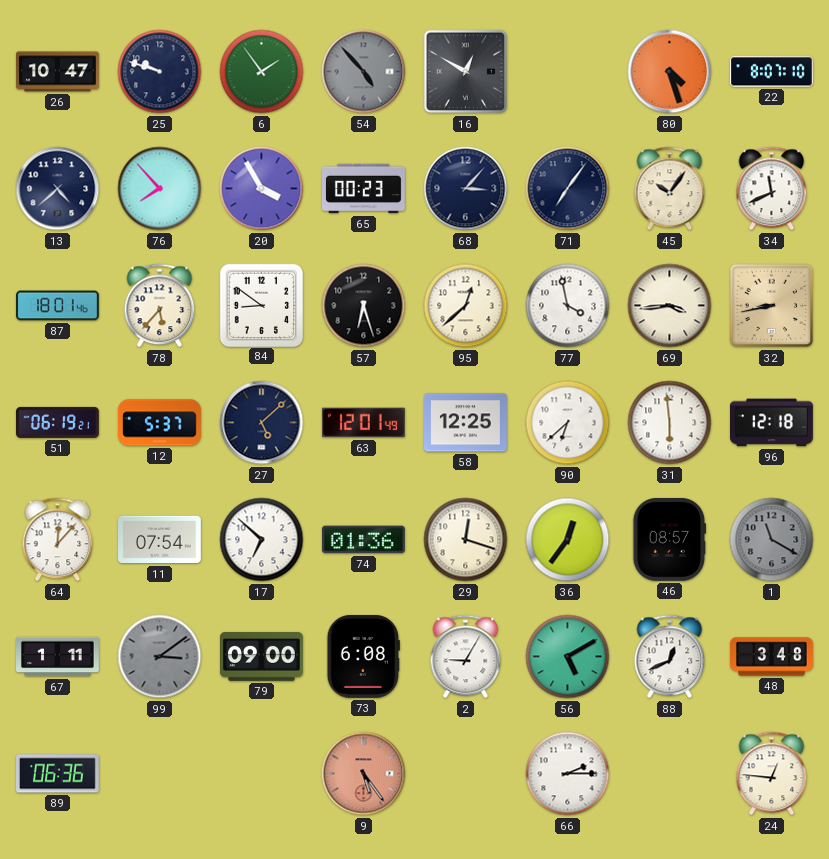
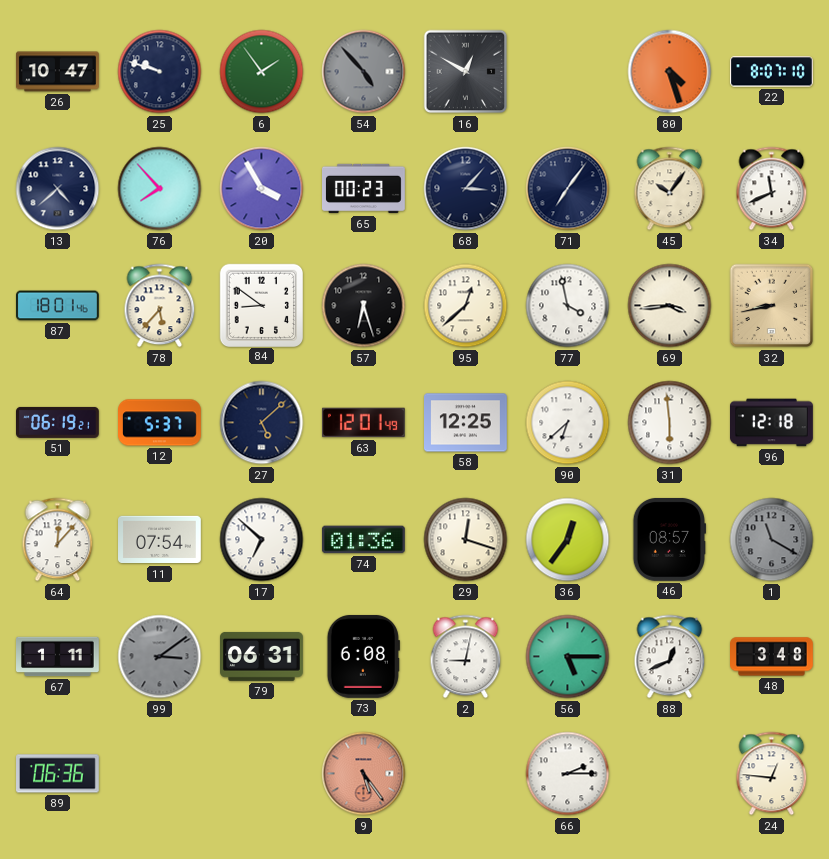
79: 09:00 -> 06:31
2: 9:05 -> 9:02
56: 5:10 -> 5:15
